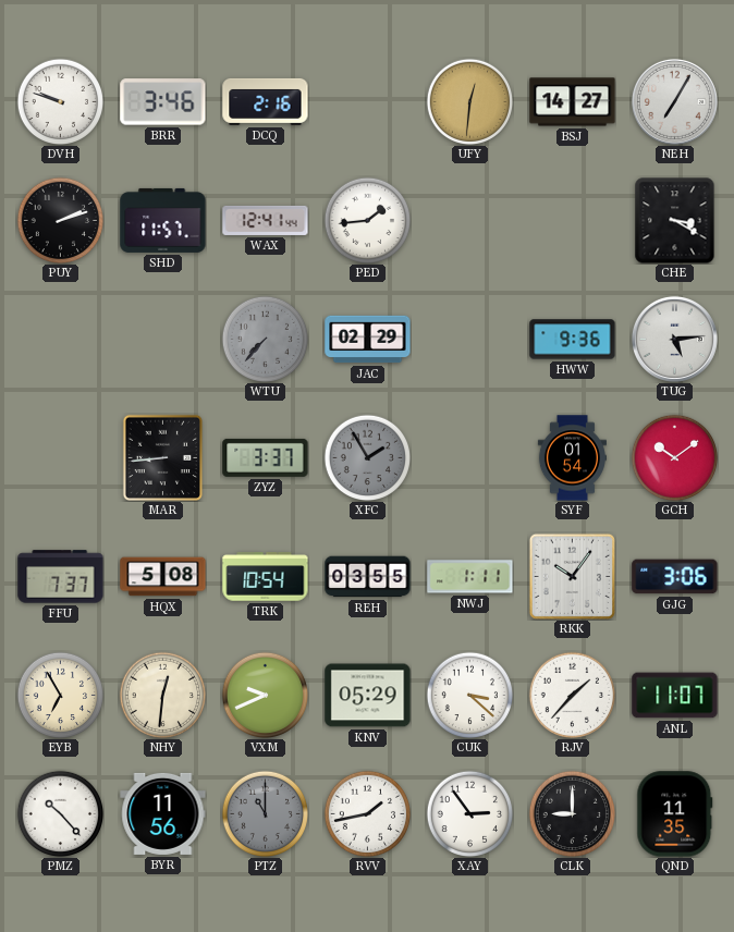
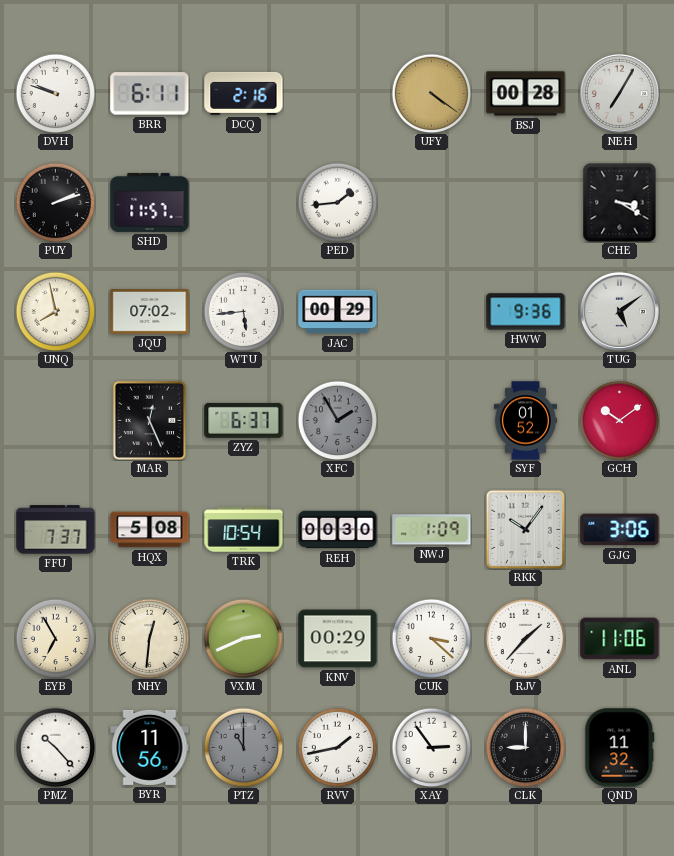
BRR: 3:46 -> 6:11
UFY: 12:31 -> 4:21
BSJ: 14:27 -> 00:28
WAX: 12:41 -> none
UNQ: none -> 7:58
JQU: none -> 07:02
WTU: 7:37 -> 5:44
WTU dial: grey -> white
JAC: 02:29 -> 00:29
TUG: 5:14 -> 5:09
MAR: 8:44 -> 12:26
ZYZ: 3:37 -> 6:37
SYF: 01:54 -> 01:52
REH: 03:55 -> 00:30
NWJ: 1:11 -> 1:09
VXM: 9:41 -> 2:41
KNV: 05:29 -> 00:29
ANL: 11:07 -> 11:06
QND: 11:35 -> 11:32
